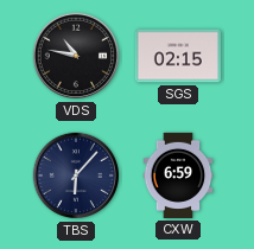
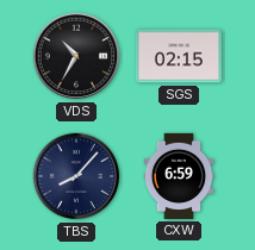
VDS: 10:47 -> 10:35
TBS: 6:07 -> 8:07
